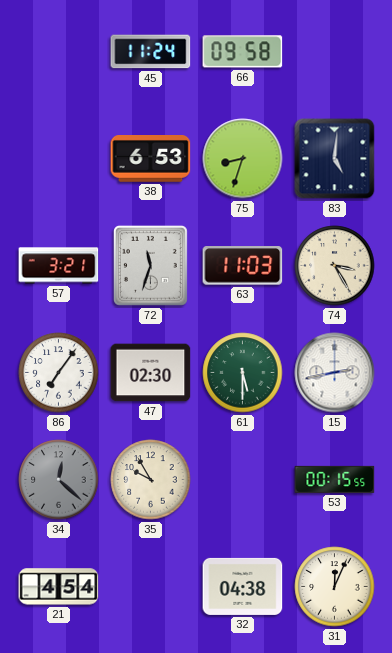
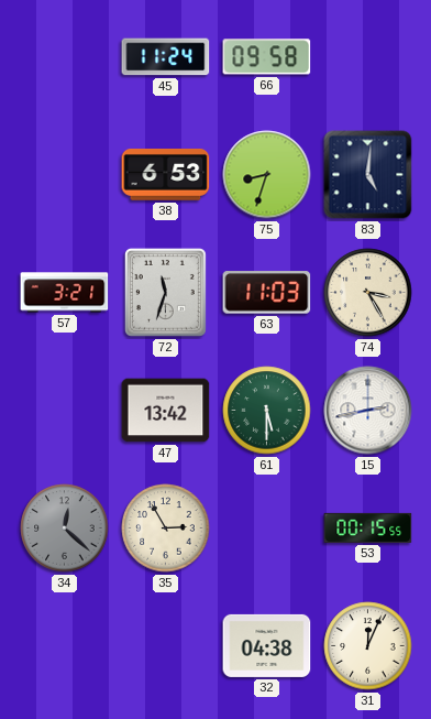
86: 7:06 -> none
47: 02:30 -> 13:42
35: 9:55 -> 2:55
21: 4:54 -> none
